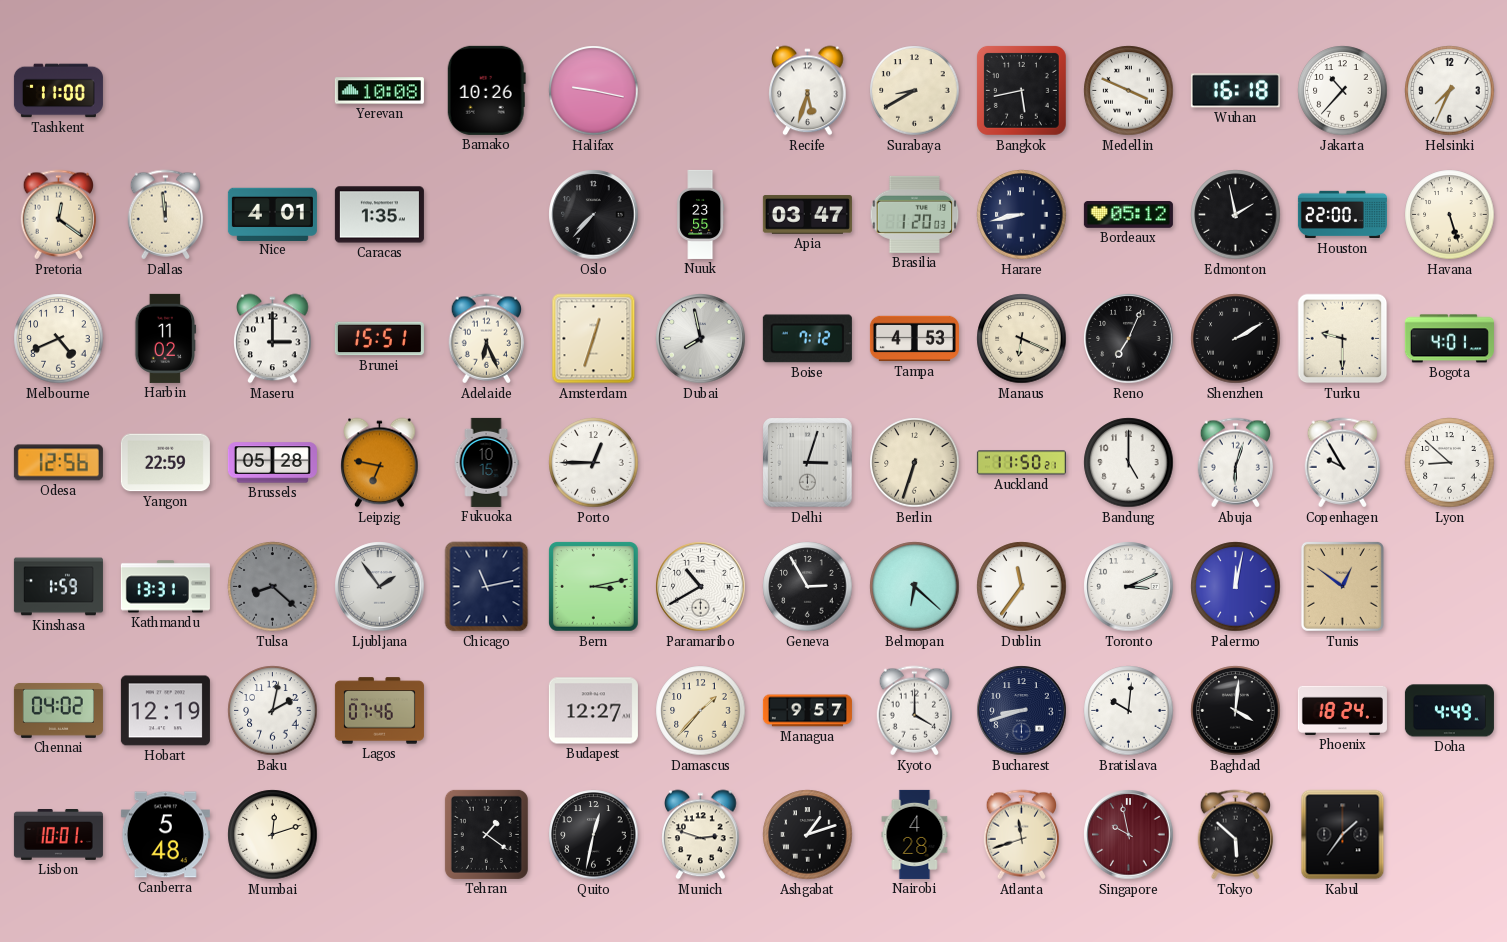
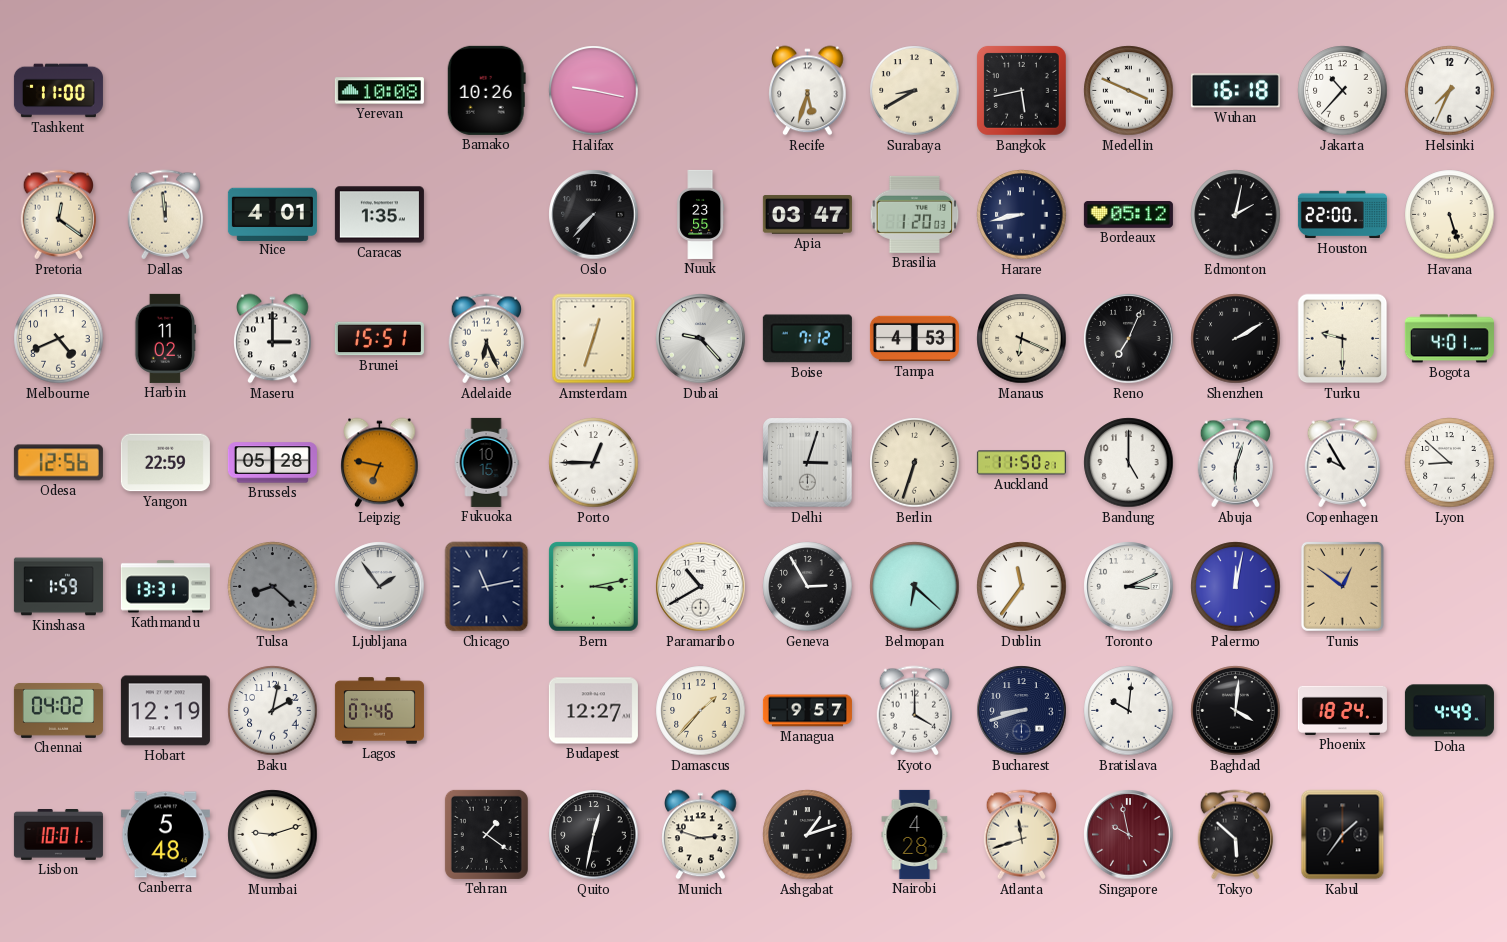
Edmonton: 1:58 -> 2:02
Dubai: 7:58 -> 9:23
Mumbai: 12:12 -> 9:12
